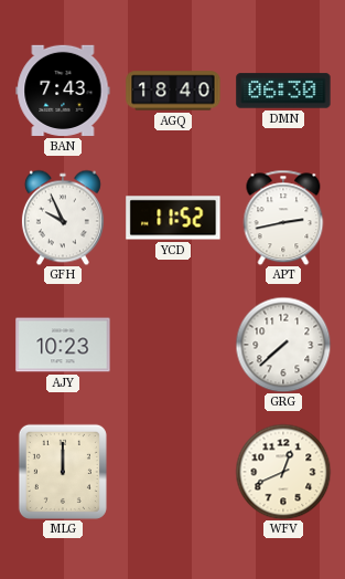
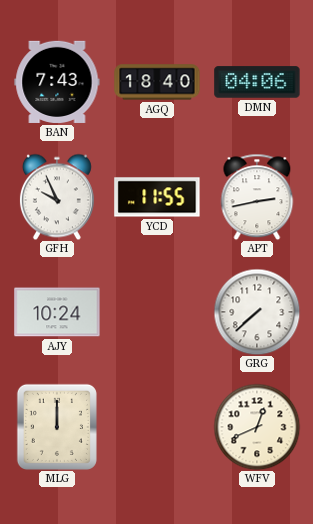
DMN: 06:30 -> 04:06
YCD: 11:52 -> 11:55
AJY: 10:23 -> 10:24
